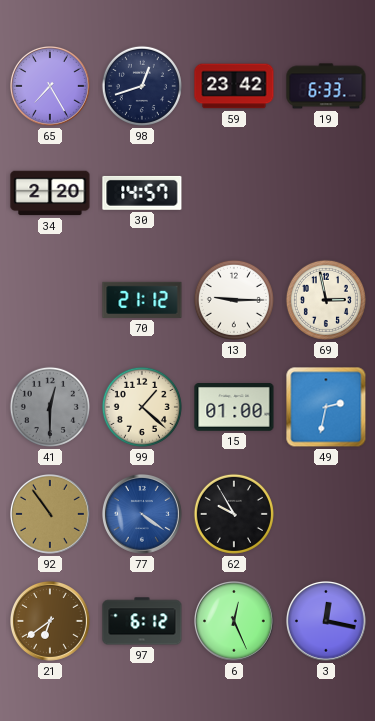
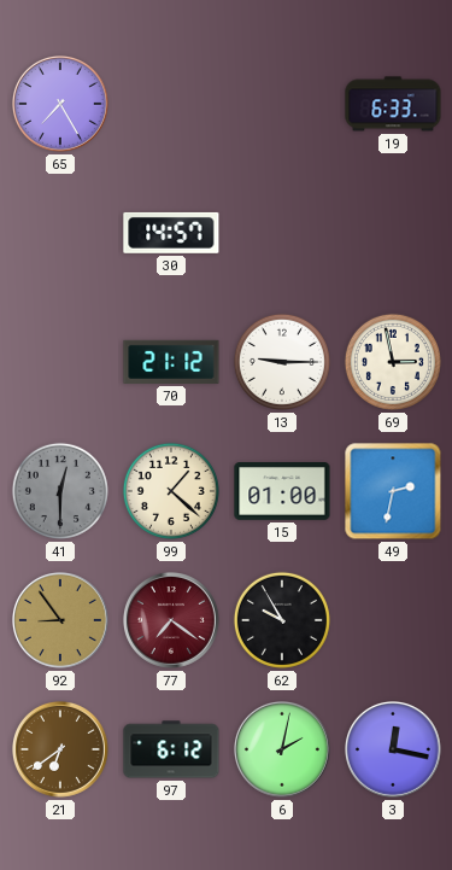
98: 12:42 -> none
59: 23:42 -> none
34: 2:20 -> none
92: 10:54 -> 8:54
77: 4:21 -> 7:21
77 dial: blue -> burgundy
6: 12:26 -> 2:02
